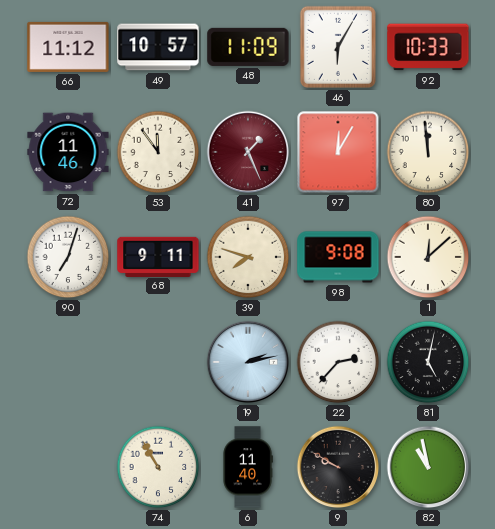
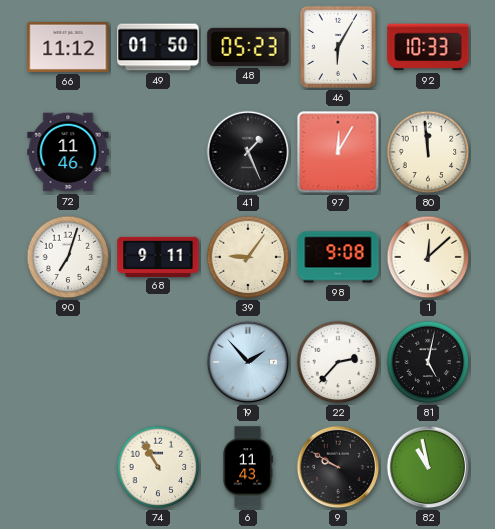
49: 10:57 -> 01:50
48: 11:09 -> 05:23
53: 11:54 -> none
41 dial: burgundy -> black
39: 7:48 -> 9:06
19: 2:13 -> 1:53
6: 11:40 -> 11:43
